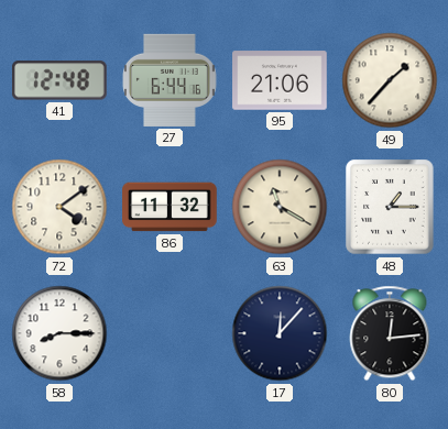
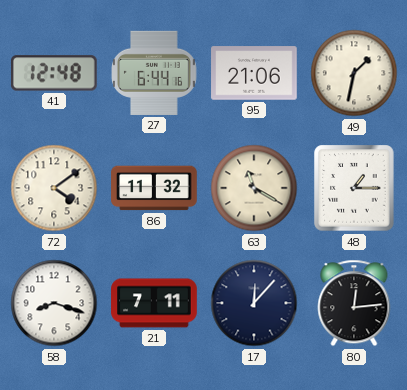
49: 1:37 -> 1:32
58: 8:15 -> 8:18
21: none -> 7:11
